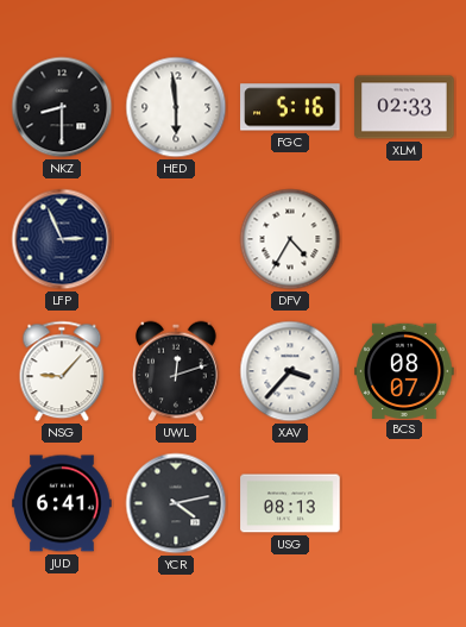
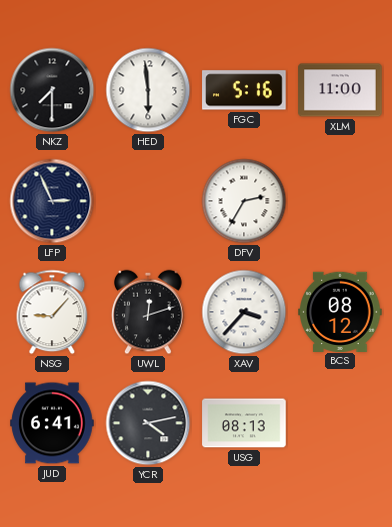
NKZ: 8:30 -> 7:30
XLM: 02:33 -> 11:00
DFV: 4:35 -> 2:35
BCS: 08:07 -> 08:12
